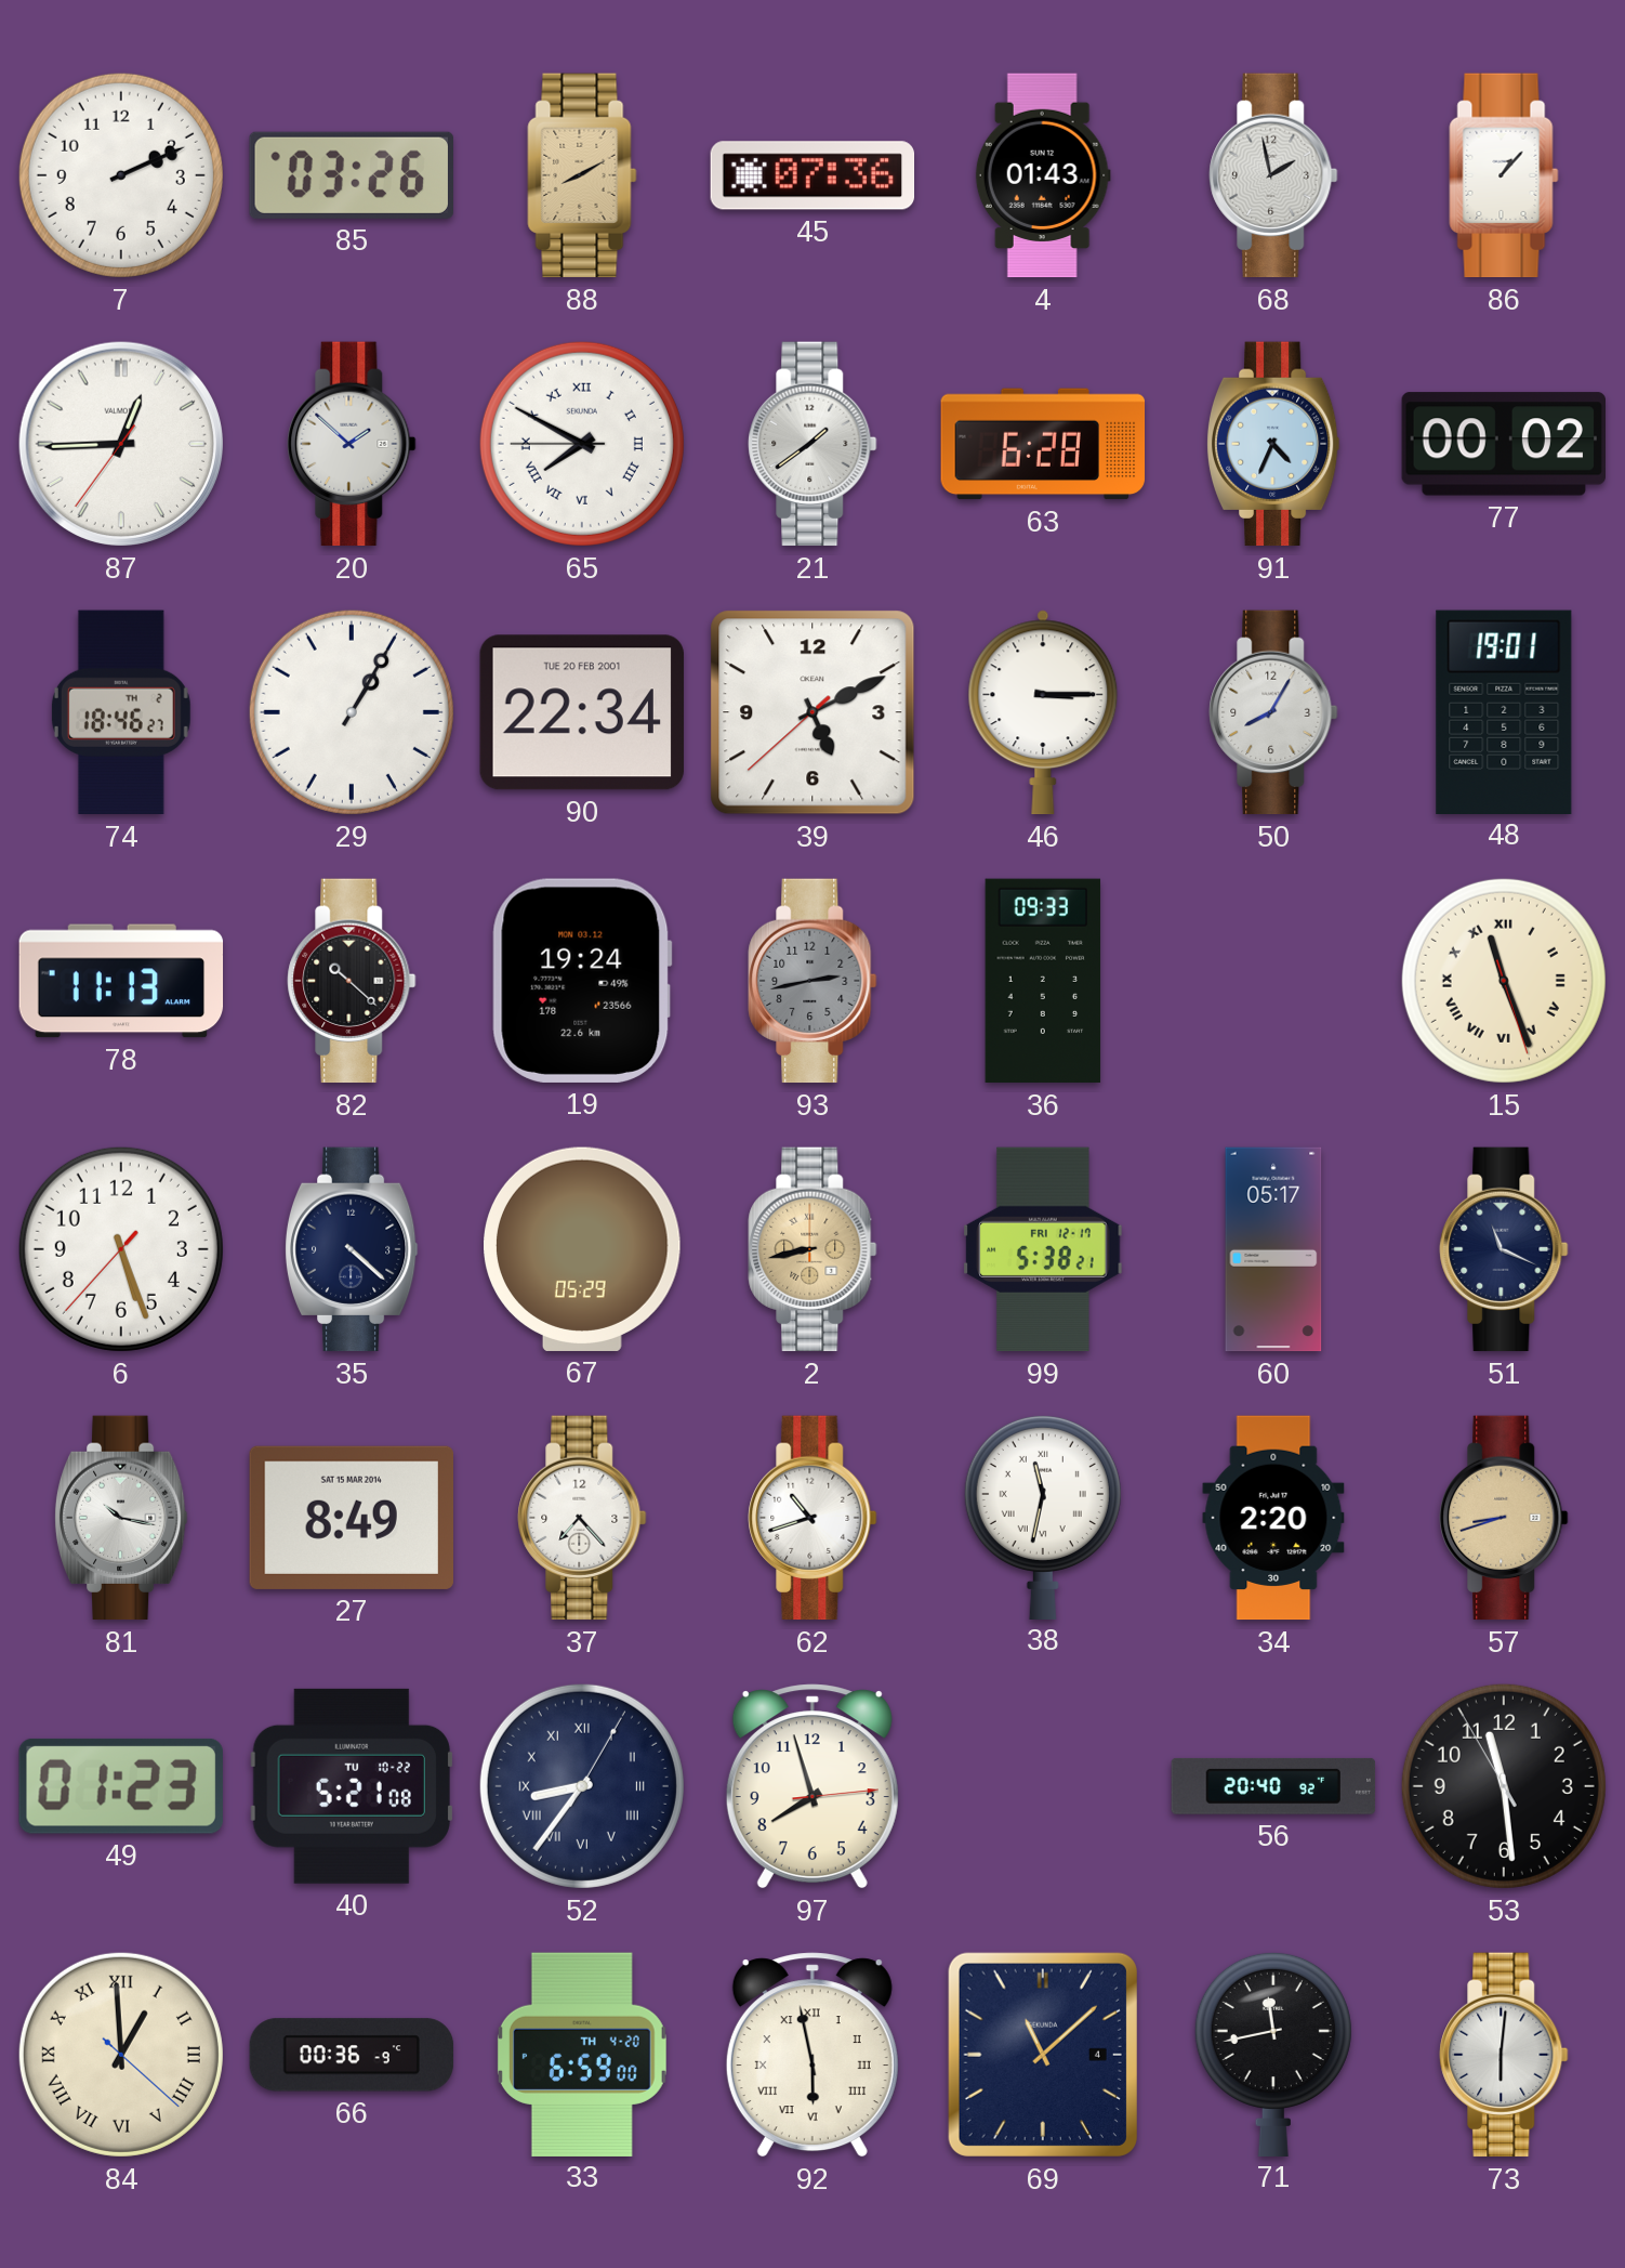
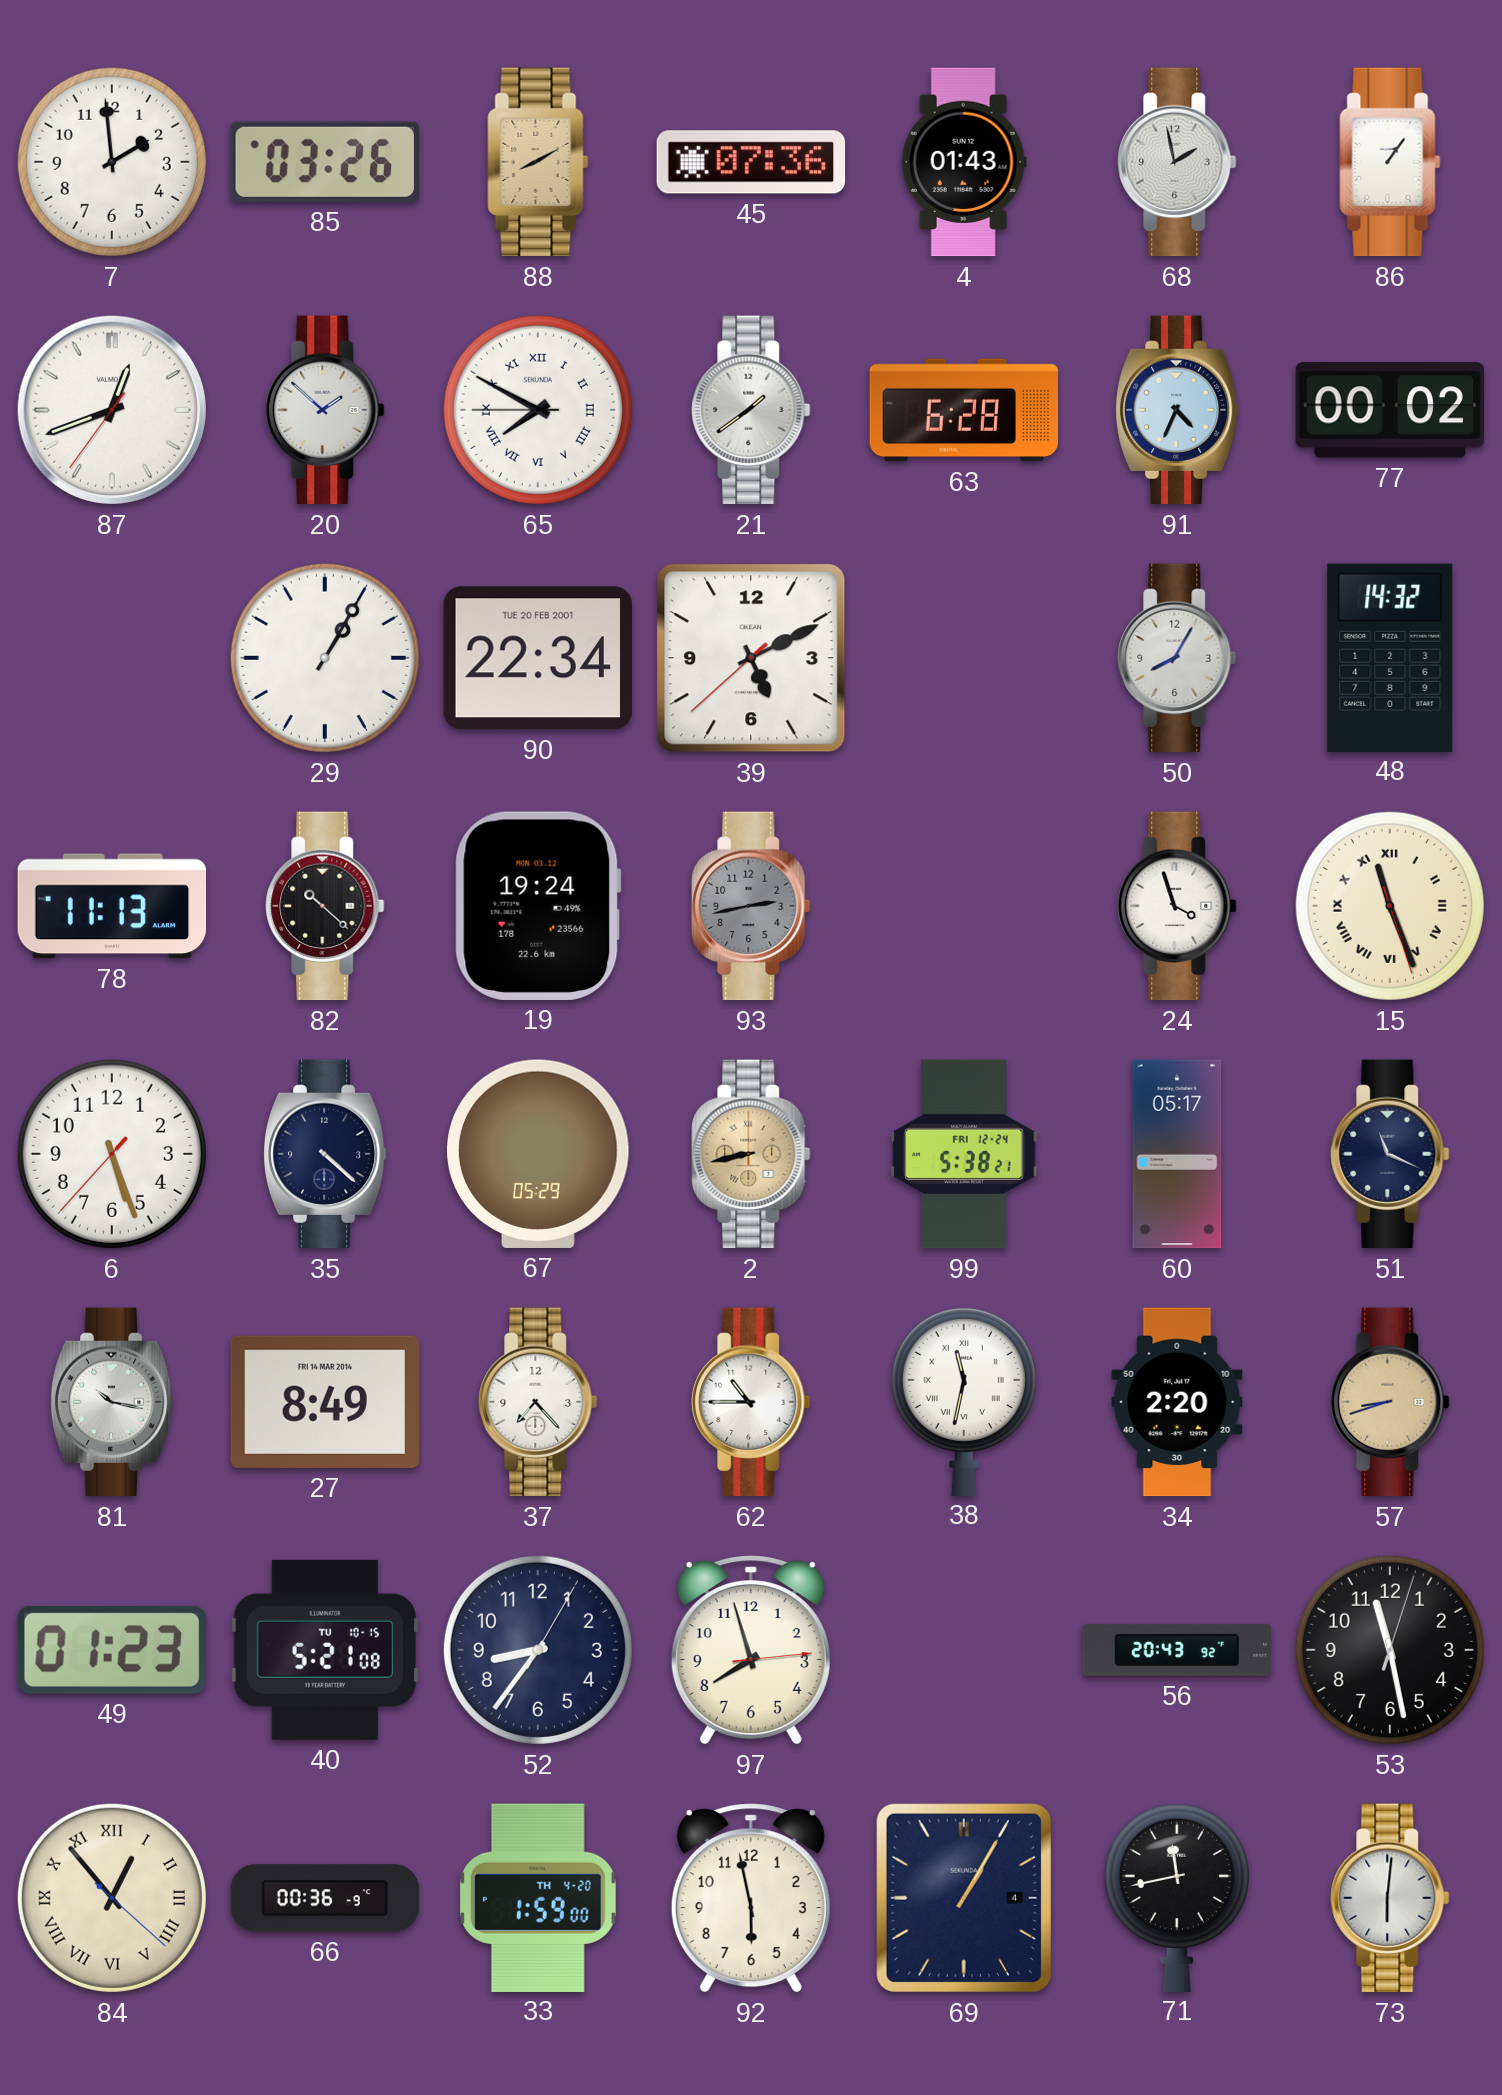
7: 2:11 -> 1:59
86: 1:07 -> 1:06
87: 12:44 -> 12:41
74: 18:46 -> none
46: 3:15 -> none
48: 19:01 -> 14:32
36: 09:33 -> none
24: none -> 3:57
99 date: FRI 12-17 -> FRI 12-24
27 date: SAT 15 MAR 2014 -> FRI 14 MAR 2014
62: 10:42 -> 10:45
40 date: TU 10-22 -> TU 10-15
52 numerals: Roman -> Arabic
56: 20:40 -> 20:43
53: 11:28:55 -> 11:28:03
84: 12:59 -> 12:53
33: 6:59 -> 1:59
92 numerals: Roman -> Arabic
69: 11:08 -> 1:05
